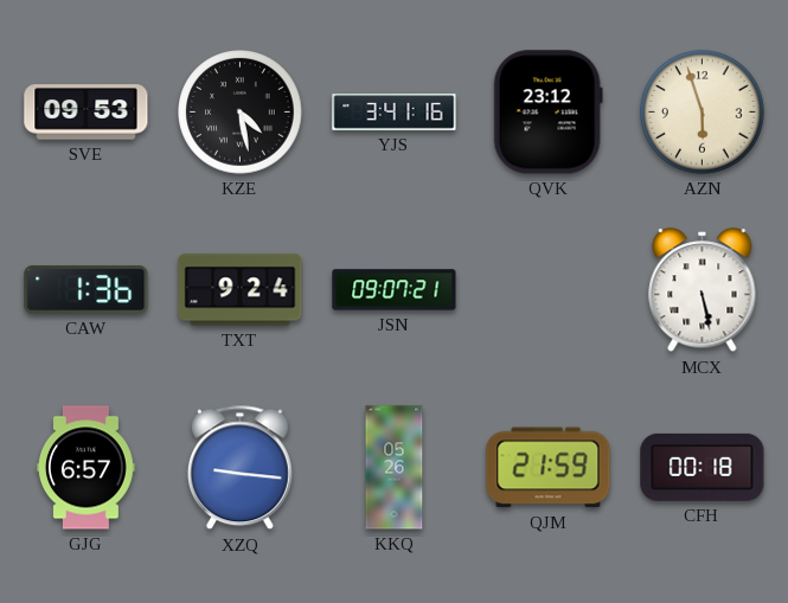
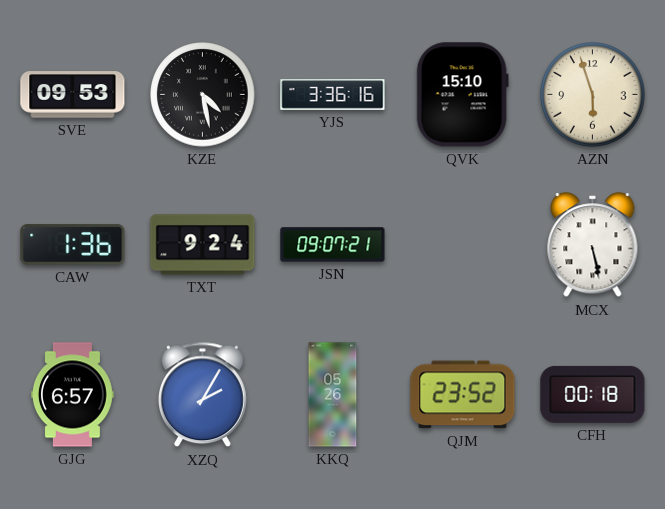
YJS: 3:41 -> 3:36
QVK: 23:12 -> 15:10
XZQ: 9:16 -> 2:05
QJM: 21:59 -> 23:52
